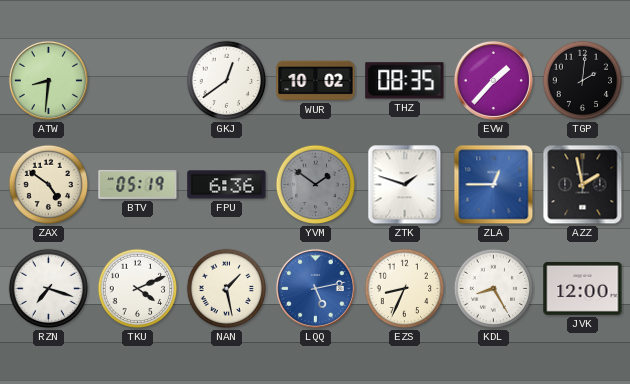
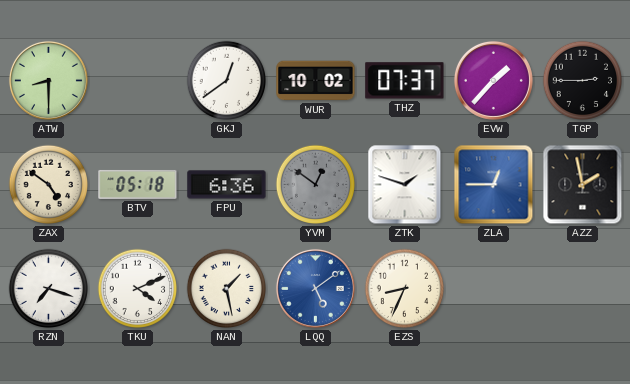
ATW: 8:31 -> 8:30
THZ: 08:35 -> 07:37
TGP: 2:01 -> 2:45
BTV: 05:19 -> 05:18
YVM: 1:51 -> 12:51
LQQ: 5:13 -> 5:09
KDL: 8:25 -> none
JVK: 12:00 -> none
